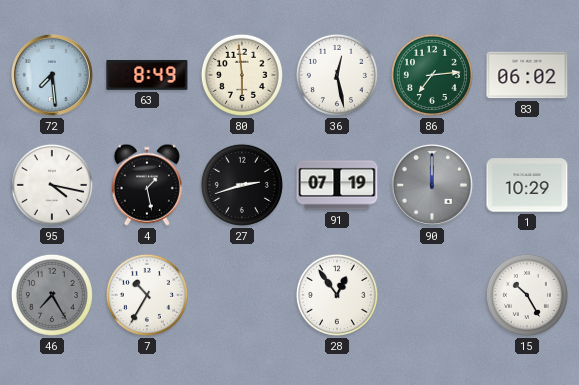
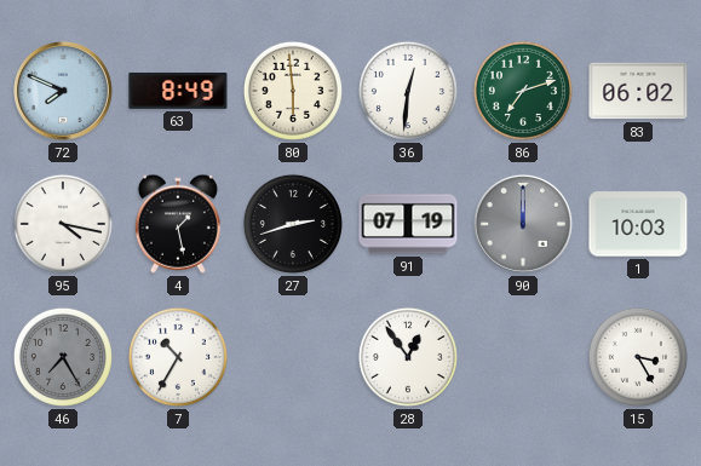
72: 7:29 -> 7:49
36: 12:28 -> 12:31
86: 7:14 -> 7:12
1: 10:29 -> 10:03
15: 10:25 -> 3:25
